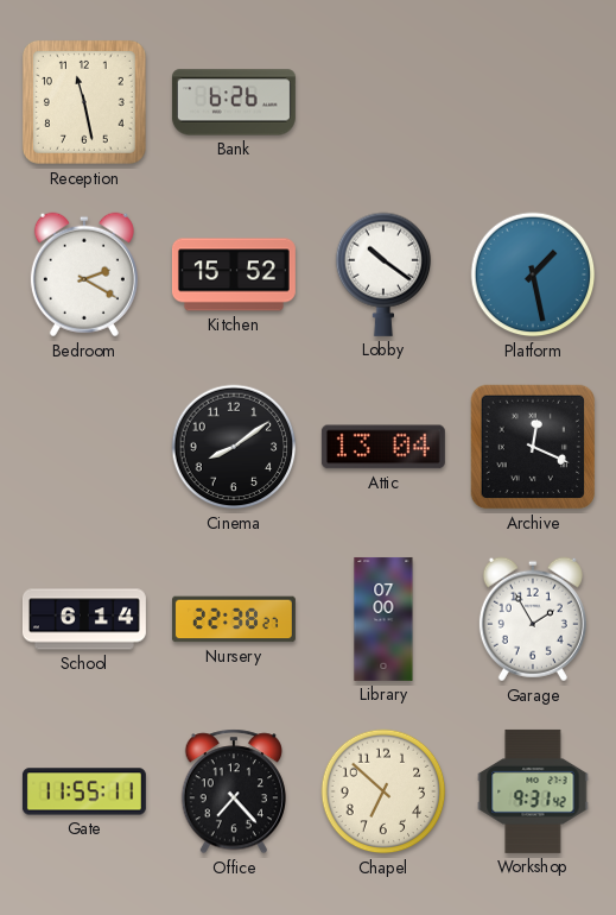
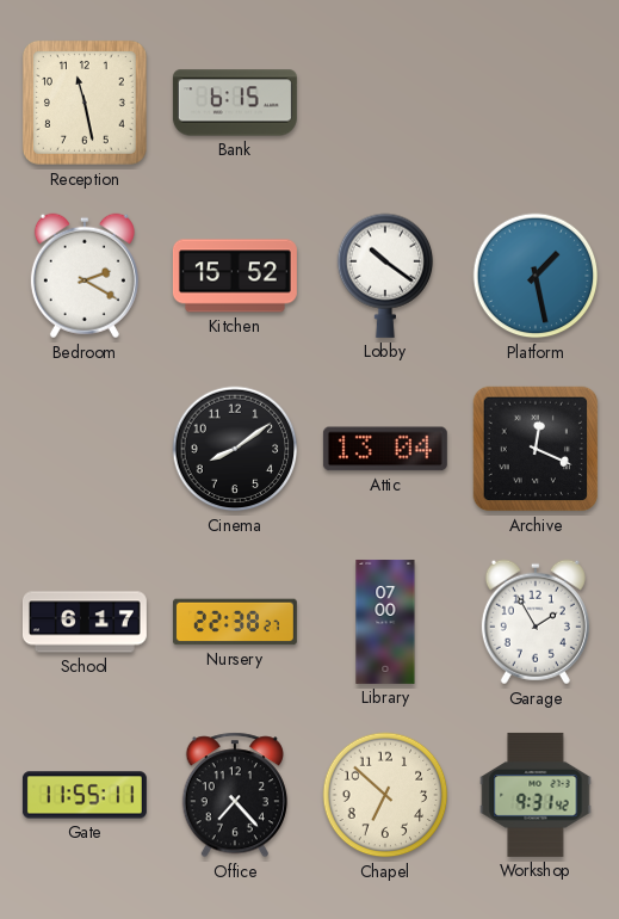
Bank: 6:26 -> 6:15
School: 6:14 -> 6:17
